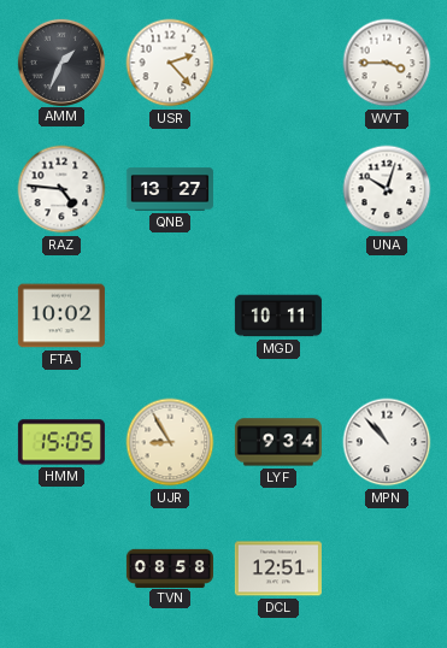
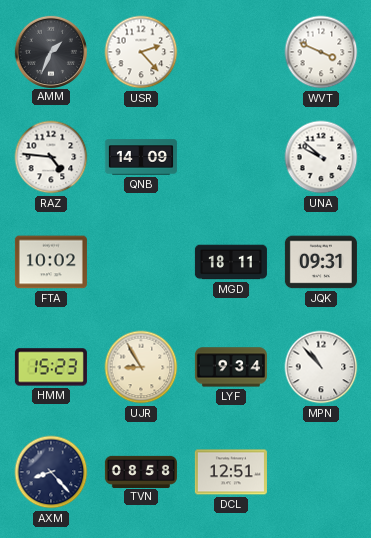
WVT: 3:45 -> 3:49
QNB: 13:27 -> 14:09
UNA: 10:03 -> 9:52
MGD: 10:11 -> 18:11
JQK: none -> 09:31
HMM: 15:05 -> 15:23
AXM: none -> 8:23
